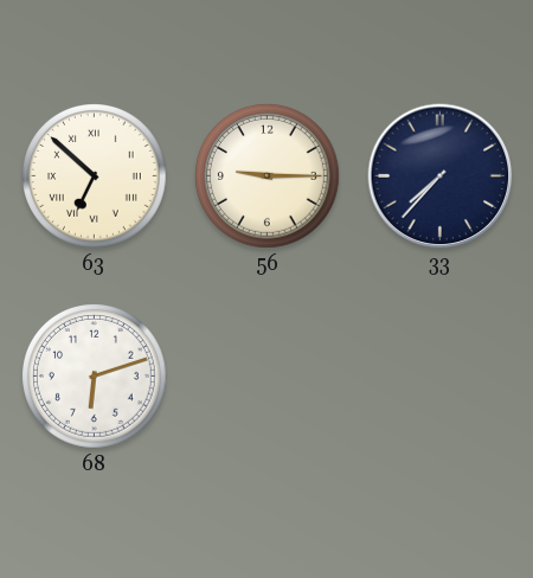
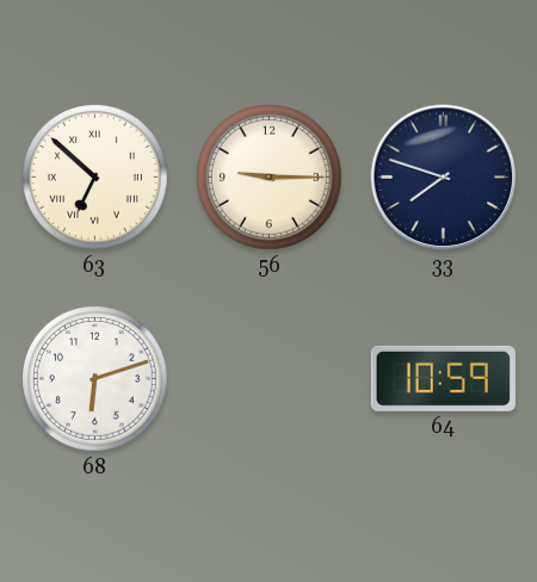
33: 7:37 -> 7:48
64: none -> 10:59
